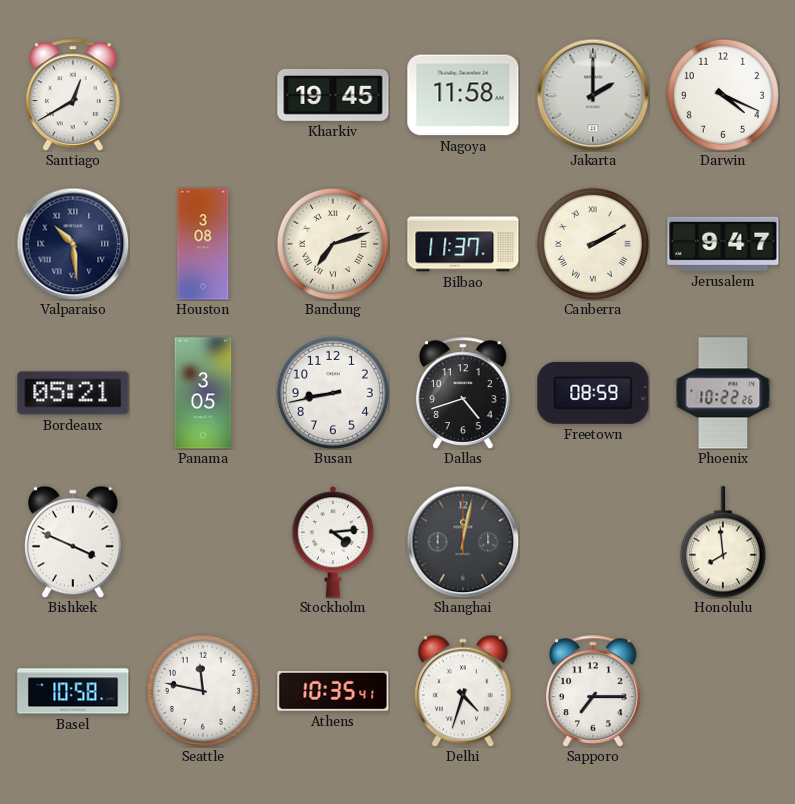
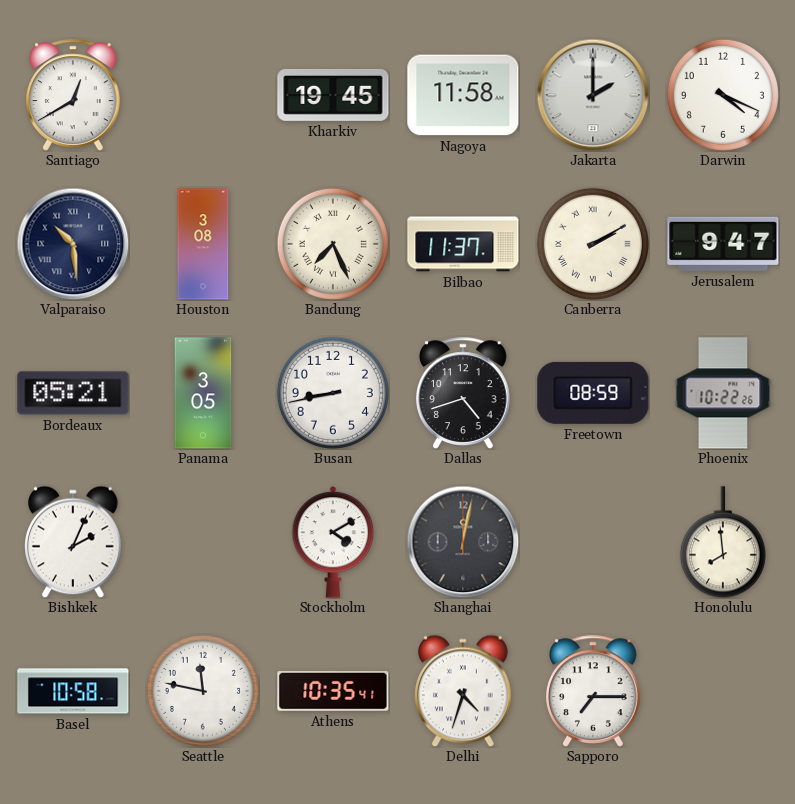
Bandung: 7:12 -> 7:26
Bishkek: 3:49 -> 2:04
Stockholm: 4:14 -> 4:10
